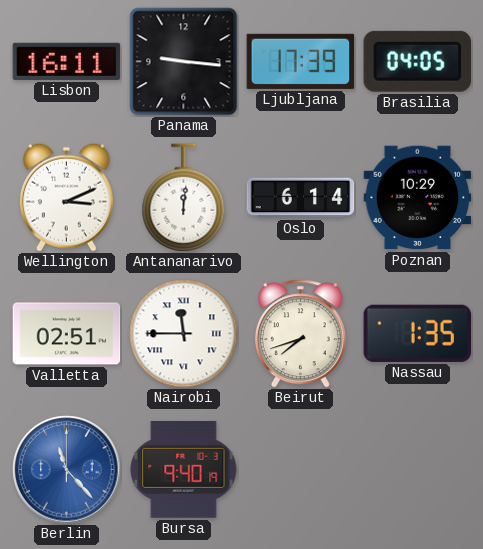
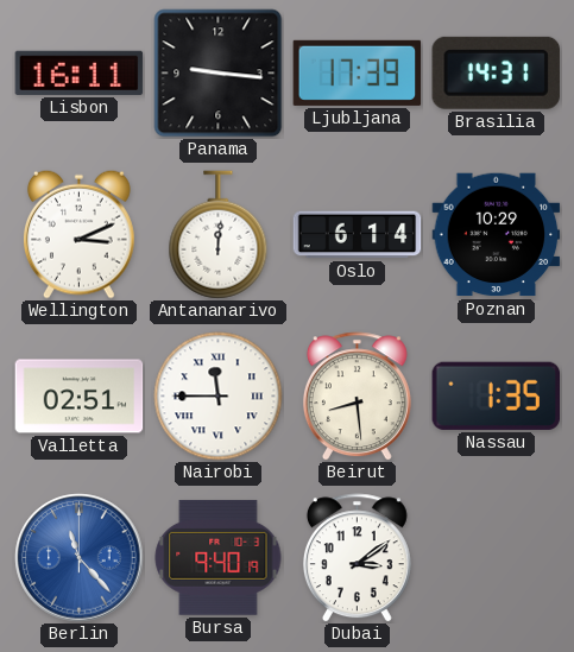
Brasilia: 04:05 -> 14:31
Beirut: 7:42 -> 8:29
Dubai: none -> 3:09
